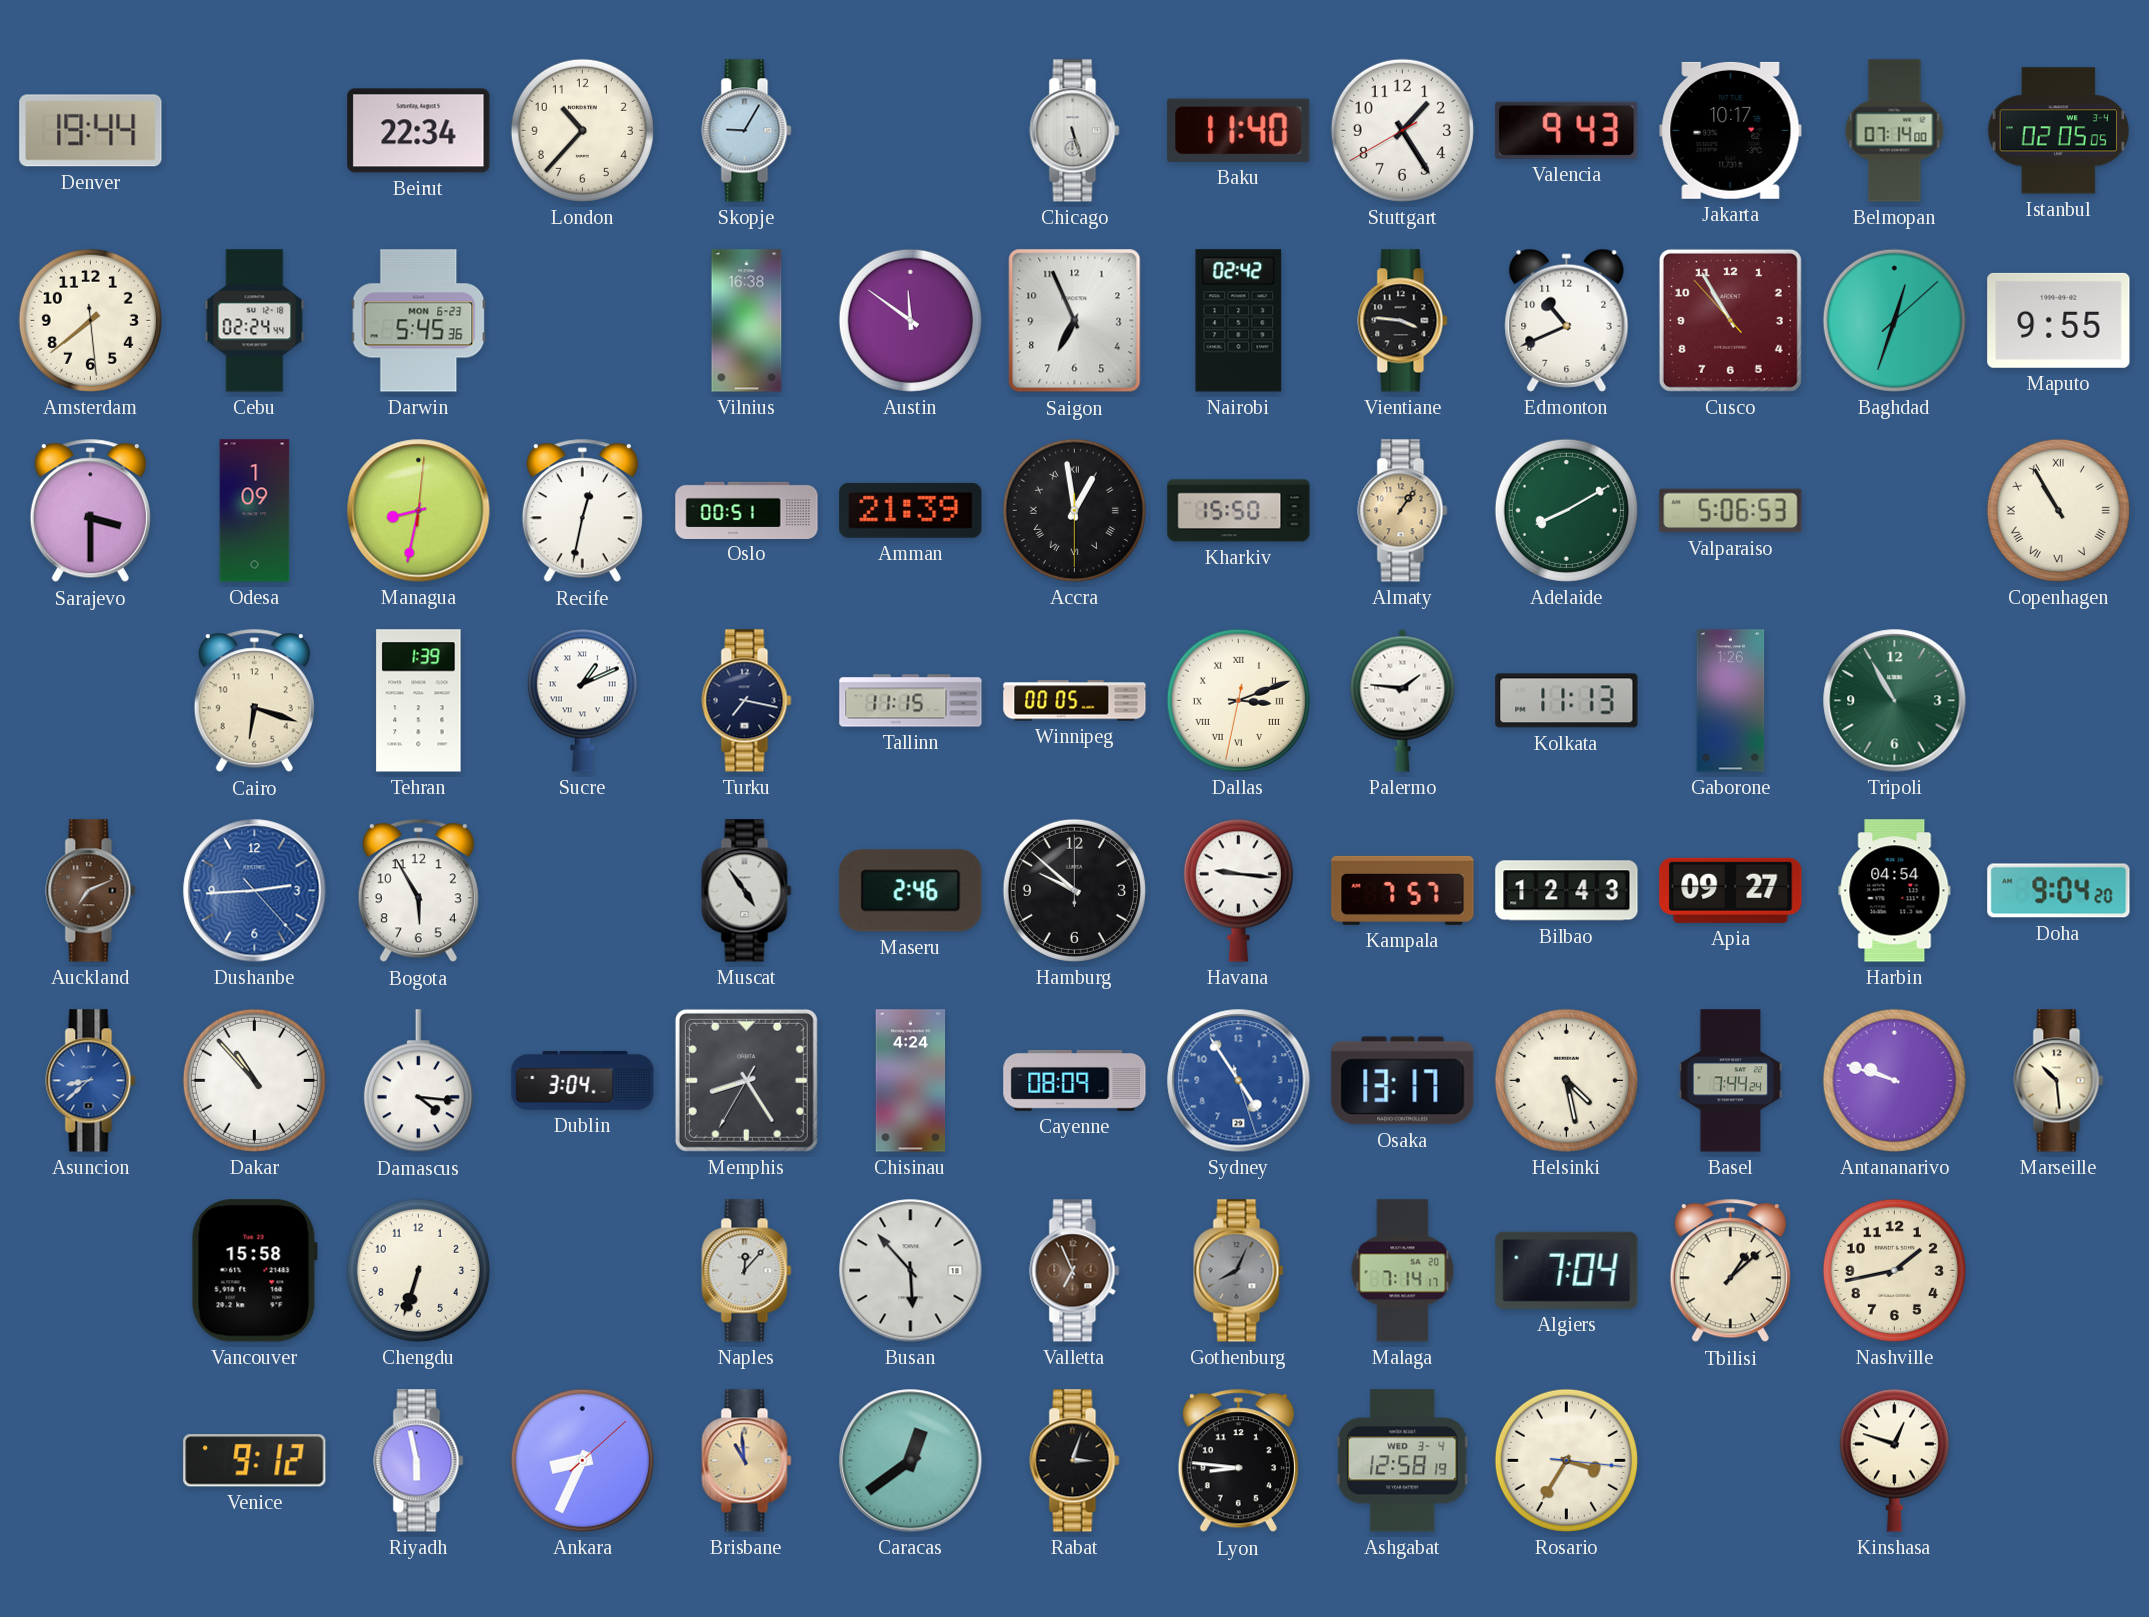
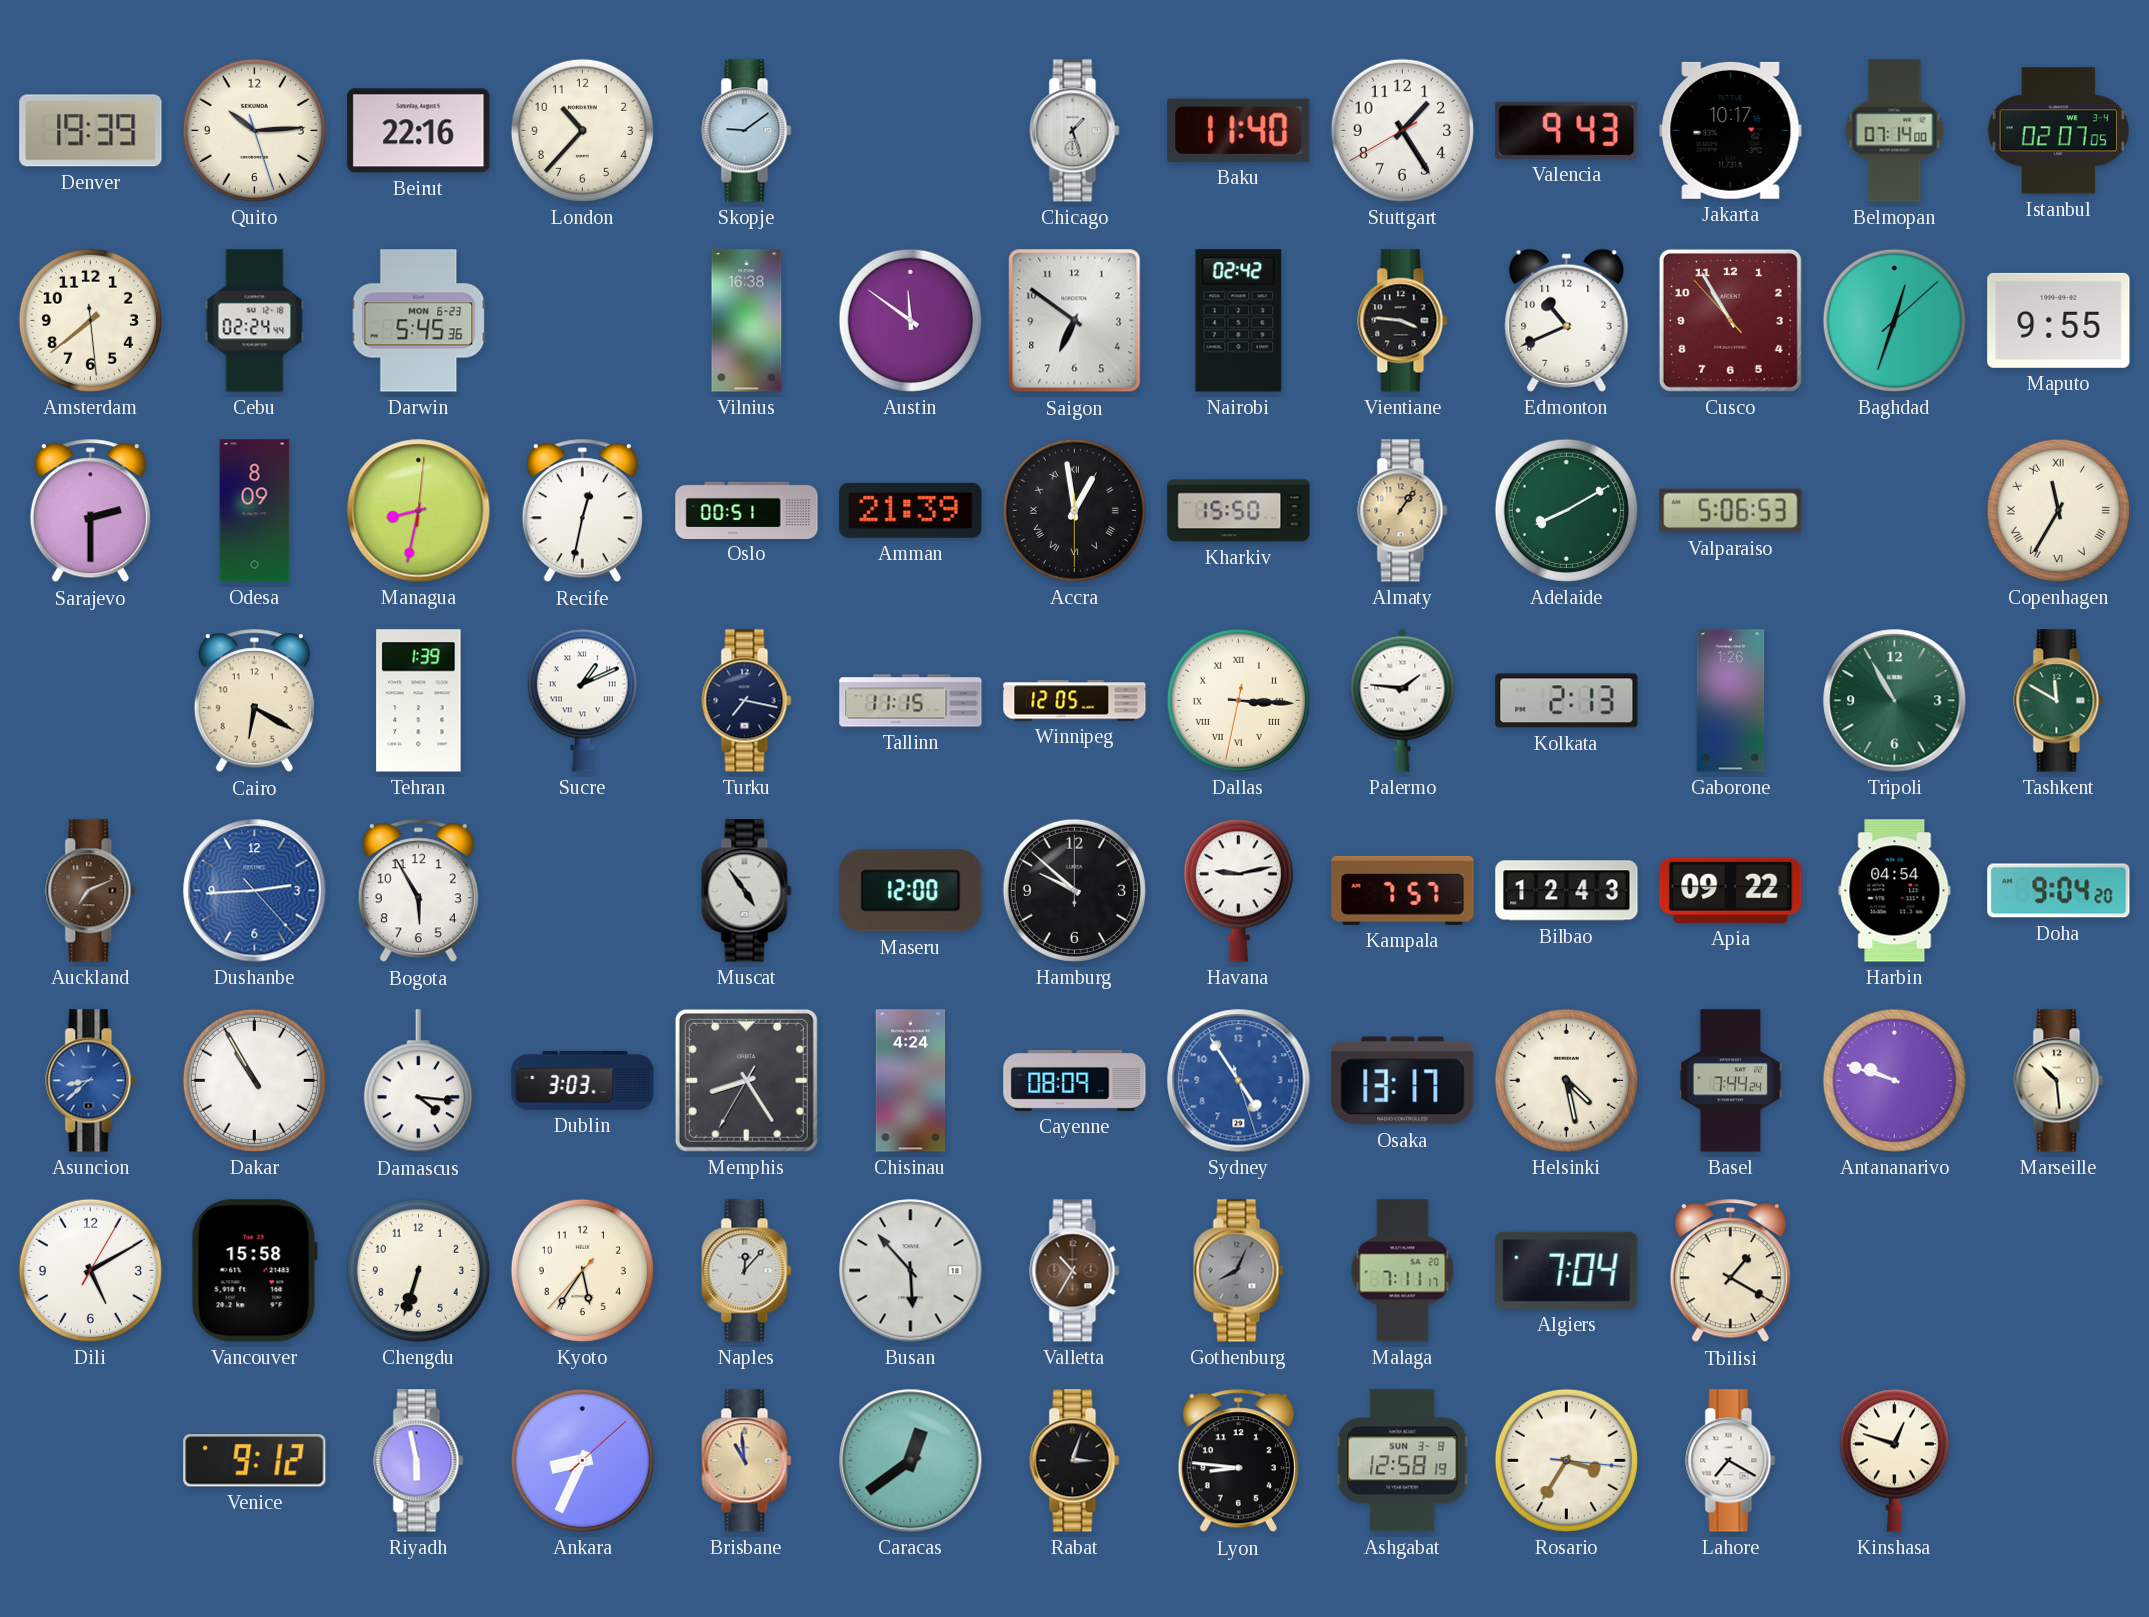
Denver: 19:44 -> 19:39
Quito: none -> 10:14
Beirut: 22:34 -> 22:16
Skopje: 9:05 -> 9:09
Chicago: 5:27 -> 1:27
Istanbul: 02:05 -> 02:07
Saigon: 6:56 -> 6:51
Sarajevo: 3:30 -> 2:30
Odesa: 1:09 -> 8:09
Copenhagen: 10:55 -> 11:35
Cairo: 6:18 -> 6:20
Winnipeg: 00:05 -> 12:05
Dallas: 3:11 -> 3:15
Kolkata: 11:13 -> 2:13
Tashkent: none -> 11:50
Maseru: 2:46 -> 12:00
Havana: 9:16 -> 9:13
Apia: 09:27 -> 09:22
Dakar: 10:53 -> 10:55
Dublin: 3:04 -> 3:03
Dili: none -> 5:10
Kyoto: none -> 5:35
Valletta: 6:56 -> 10:35
Malaga: 7:14 -> 7:11
Tbilisi: 1:08 -> 1:20
Nashville: 1:43 -> none
Ashgabat date: WED 3-4 -> SUN 3-8
Lahore: none -> 7:20
